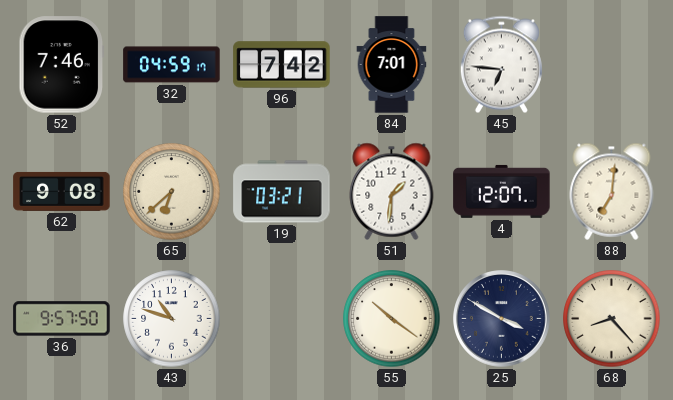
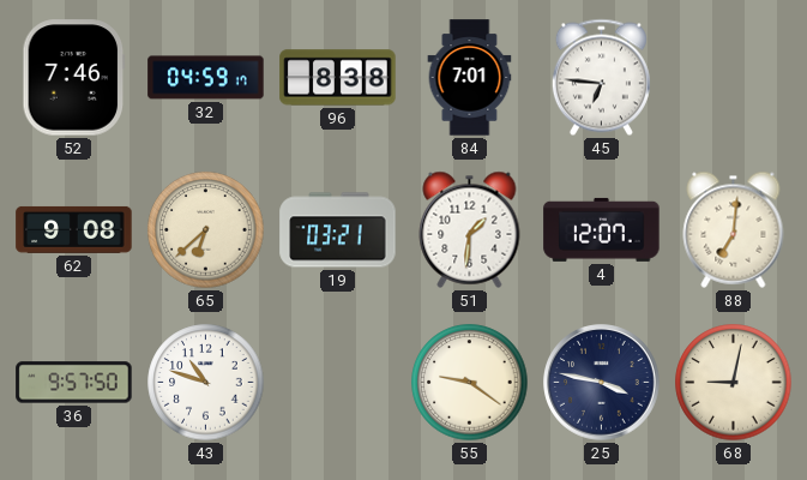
96: 7:42 -> 8:38
55: 10:21 -> 9:21
25: 3:50 -> 3:47
68: 8:23 -> 9:02
